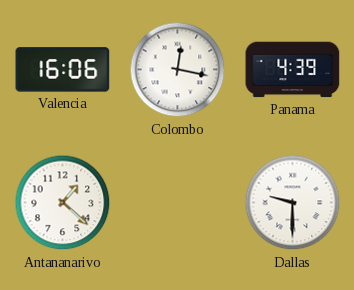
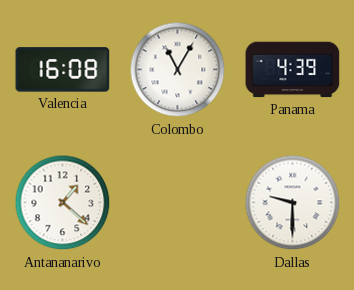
Valencia: 16:06 -> 16:08
Colombo: 12:17 -> 11:05
